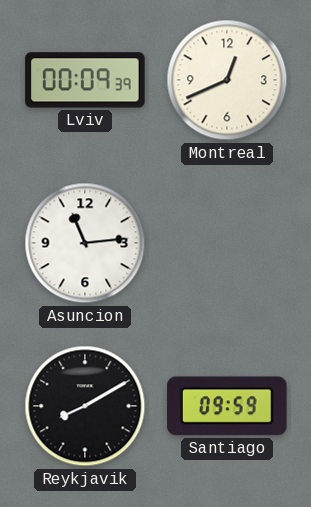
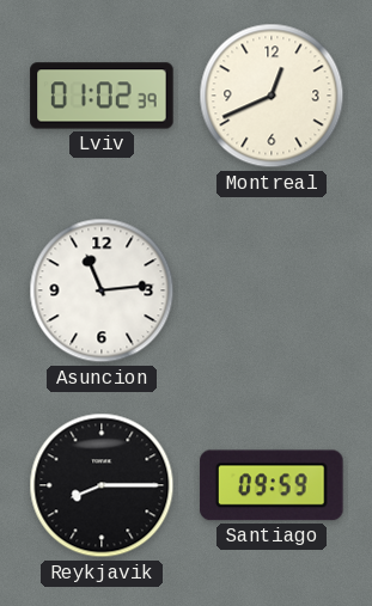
Lviv: 00:09 -> 01:02
Reykjavik: 8:10 -> 8:15
